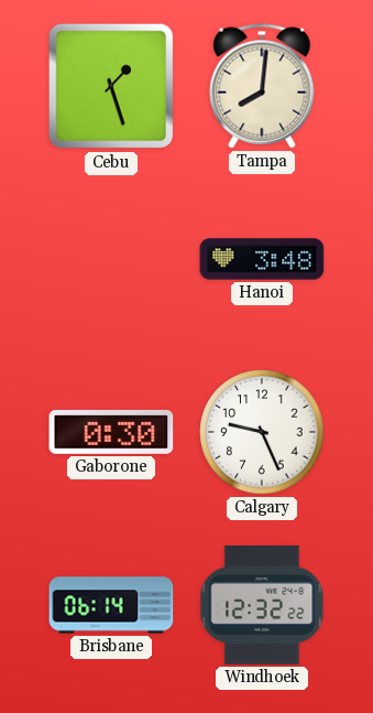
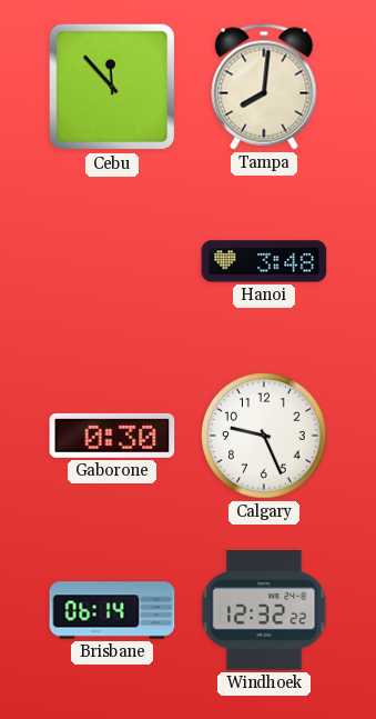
Cebu: 1:27 -> 11:53
